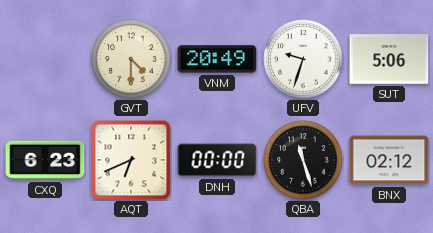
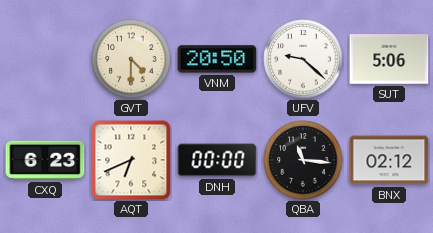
VNM: 20:49 -> 20:50
UFV: 9:33 -> 9:22
QBA: 11:27 -> 11:16
